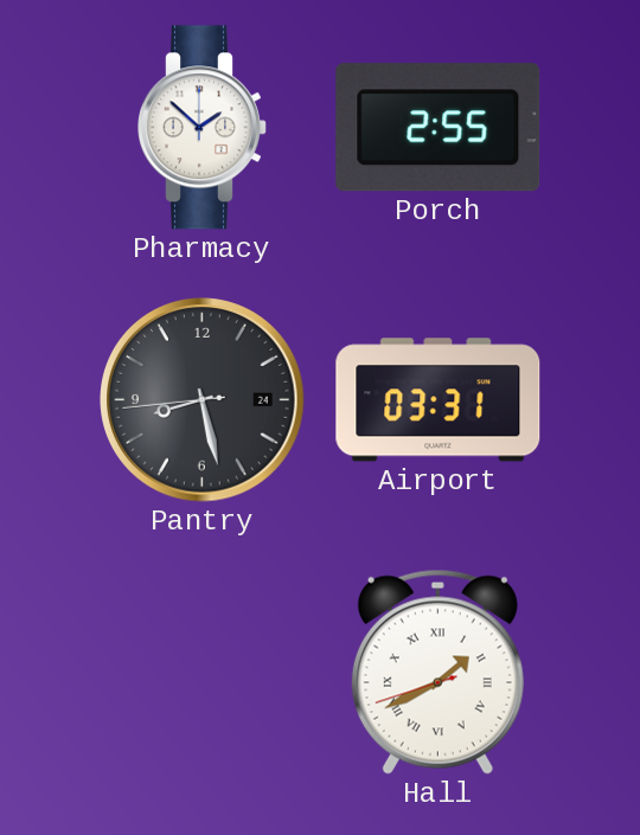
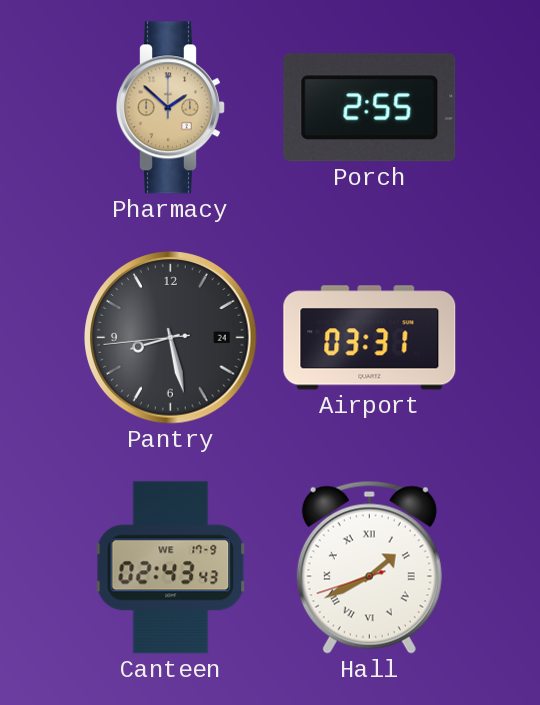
Pharmacy dial: white -> champagne
Canteen: none -> 02:43
